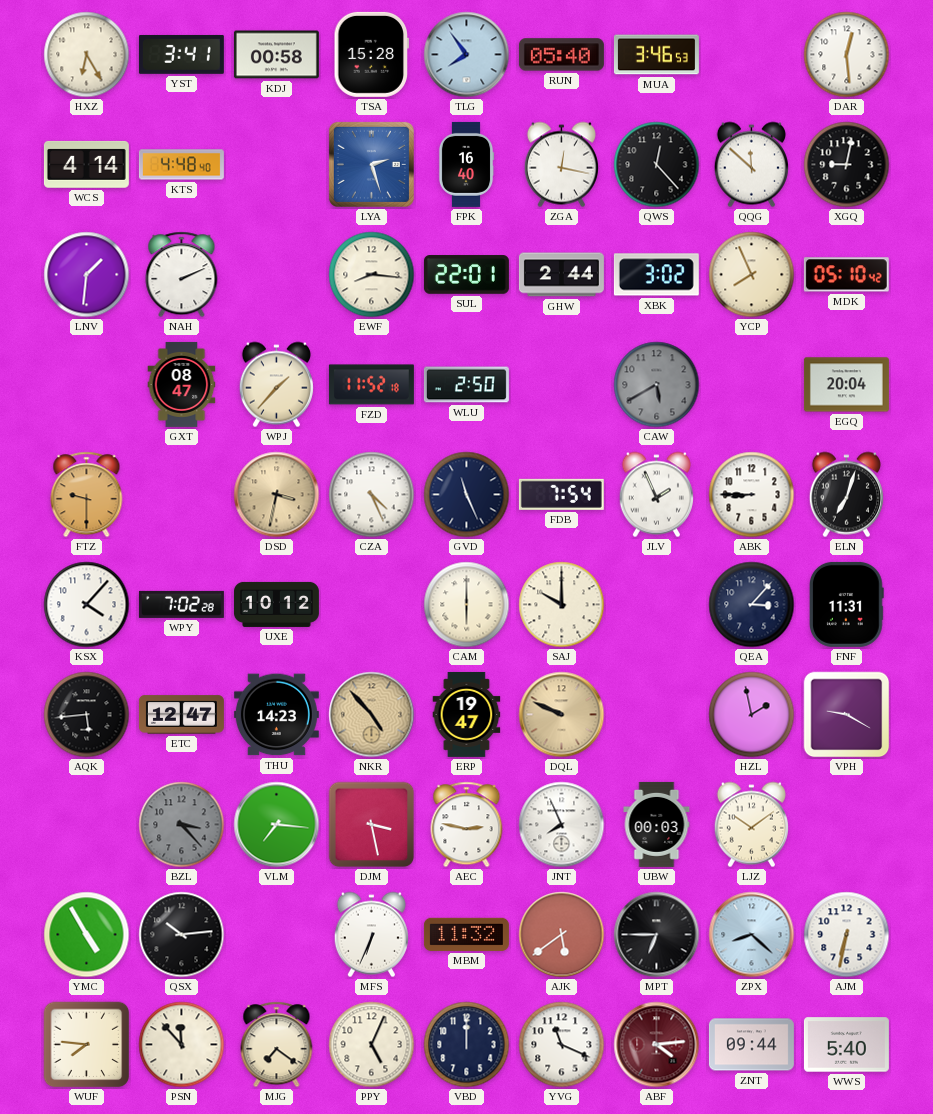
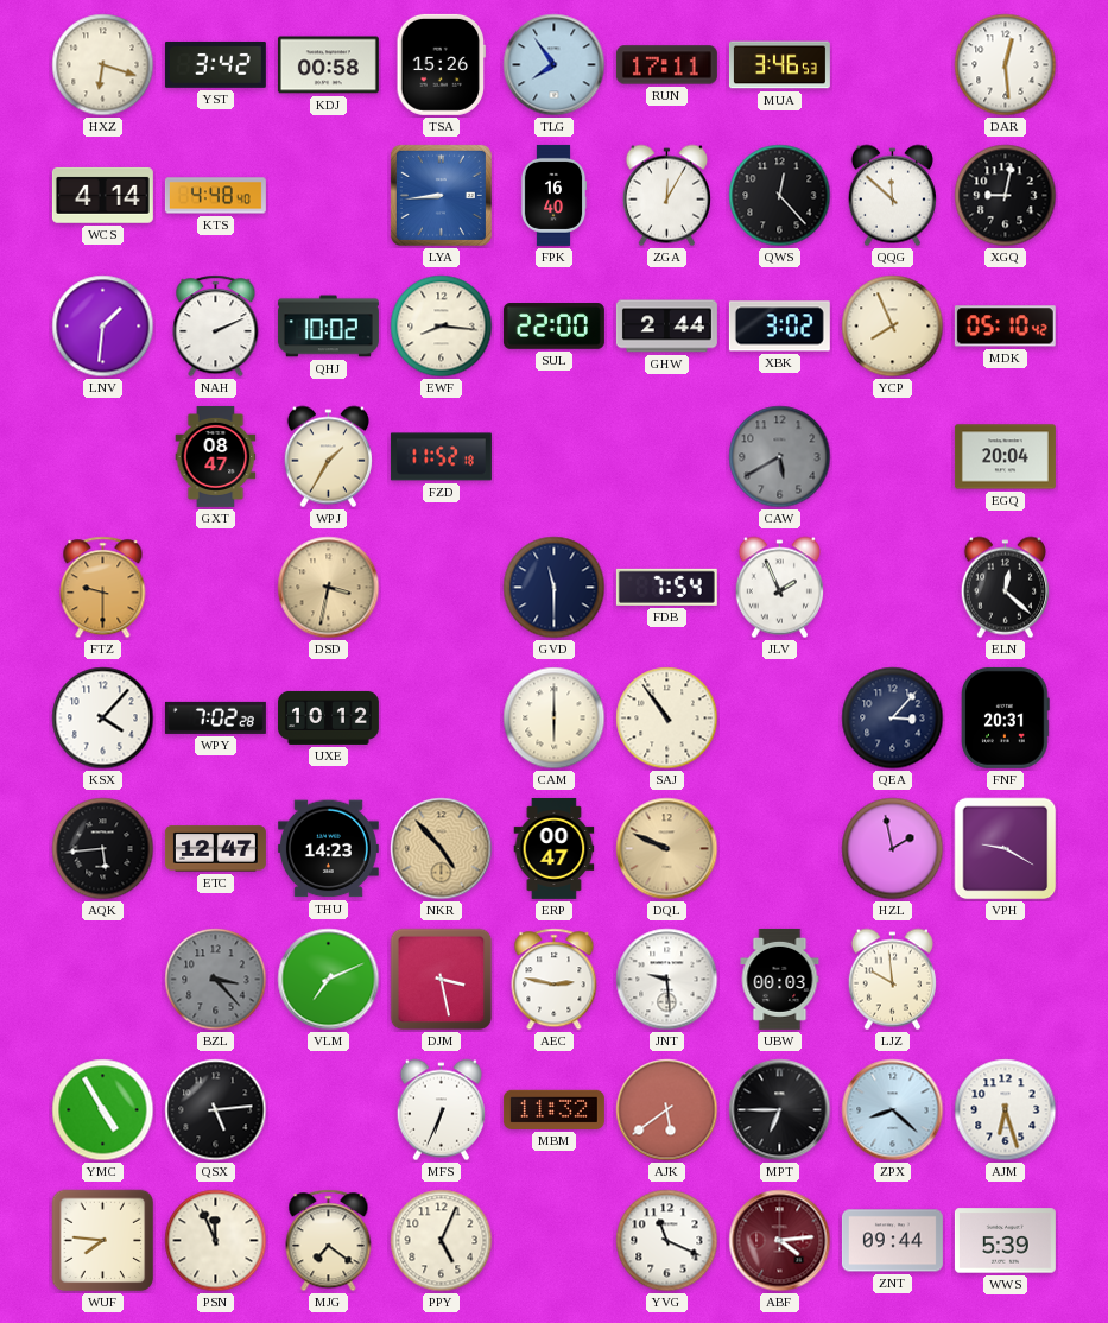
HXZ: 6:25 -> 6:18
YST: 3:41 -> 3:42
TSA: 15:28 -> 15:26
RUN: 05:40 -> 17:11
LYA: 2:27 -> 8:44
ZGA: 12:17 -> 12:05
QHJ: none -> 10:02
SUL: 22:01 -> 22:00
WPJ: 1:37 -> 1:35
WLU: 2:50 -> none
CZA: 4:26 -> none
GVD: 11:26 -> 11:30
ABK: 8:45 -> none
ELN: 7:03 -> 12:22
SAJ: 10:00 -> 10:54
FNF: 11:31 -> 20:31
ERP: 19:47 -> 00:47
VLM: 7:16 -> 7:11
JNT: 7:56 -> 9:29
LJZ: 10:09 -> 9:59
QSX: 10:14 -> 5:14
AJM: 6:32 -> 6:27
PSN: 11:53 -> 11:56
VBD: 12:00 -> none
WWS: 5:40 -> 5:39
